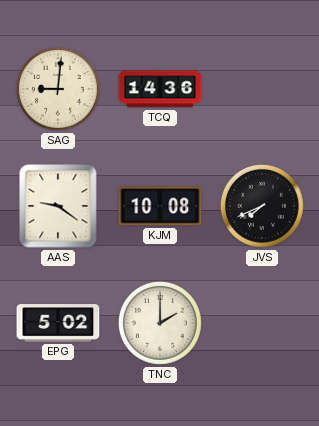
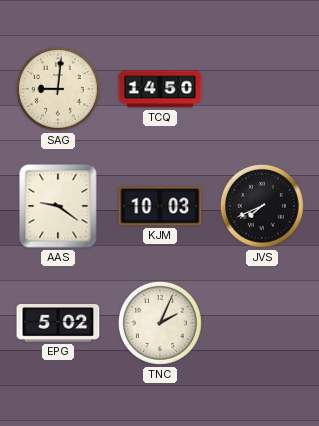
TCQ: 14:36 -> 14:50
KJM: 10:08 -> 10:03
TNC: 2:00 -> 2:04
